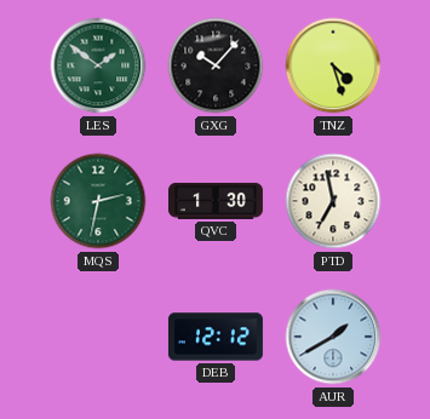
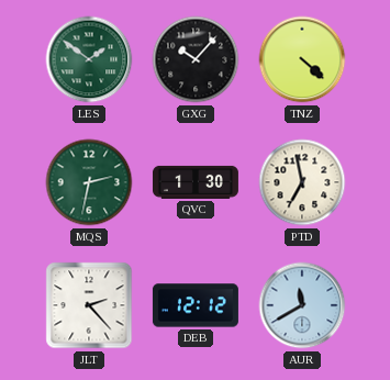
TNZ: 4:27 -> 4:22
JLT: none -> 2:23
AUR: 1:40 -> 11:40
